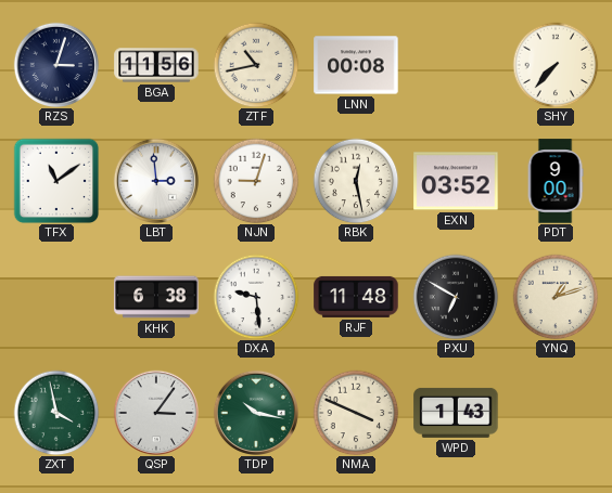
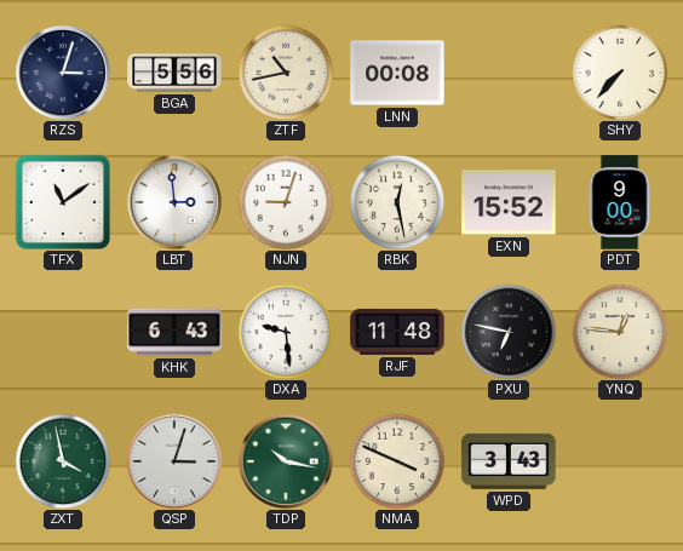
BGA: 11:56 -> 5:56
EXN: 03:52 -> 15:52
KHK: 6:38 -> 6:43
PXU: 6:50 -> 6:47
YNQ: 1:12 -> 12:46
QSP: 3:06 -> 3:03
WPD: 1:43 -> 3:43
